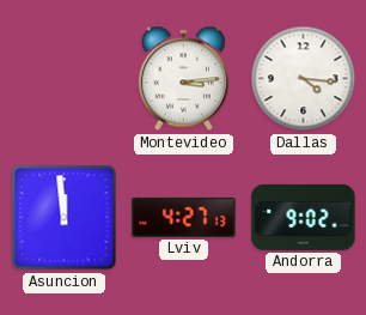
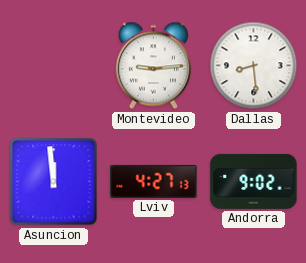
Montevideo: 3:14 -> 9:14
Dallas: 4:16 -> 8:29
